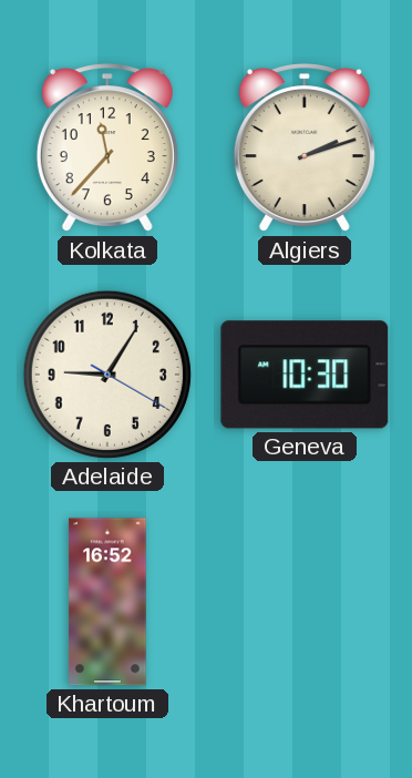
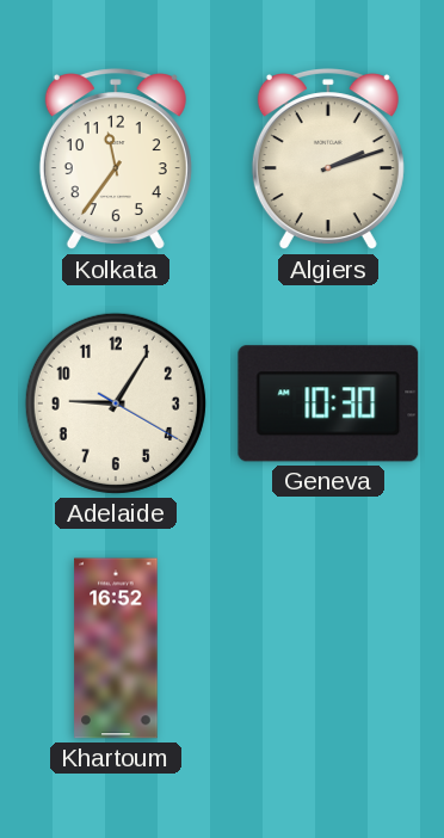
Kolkata: 11:37 -> 11:36
